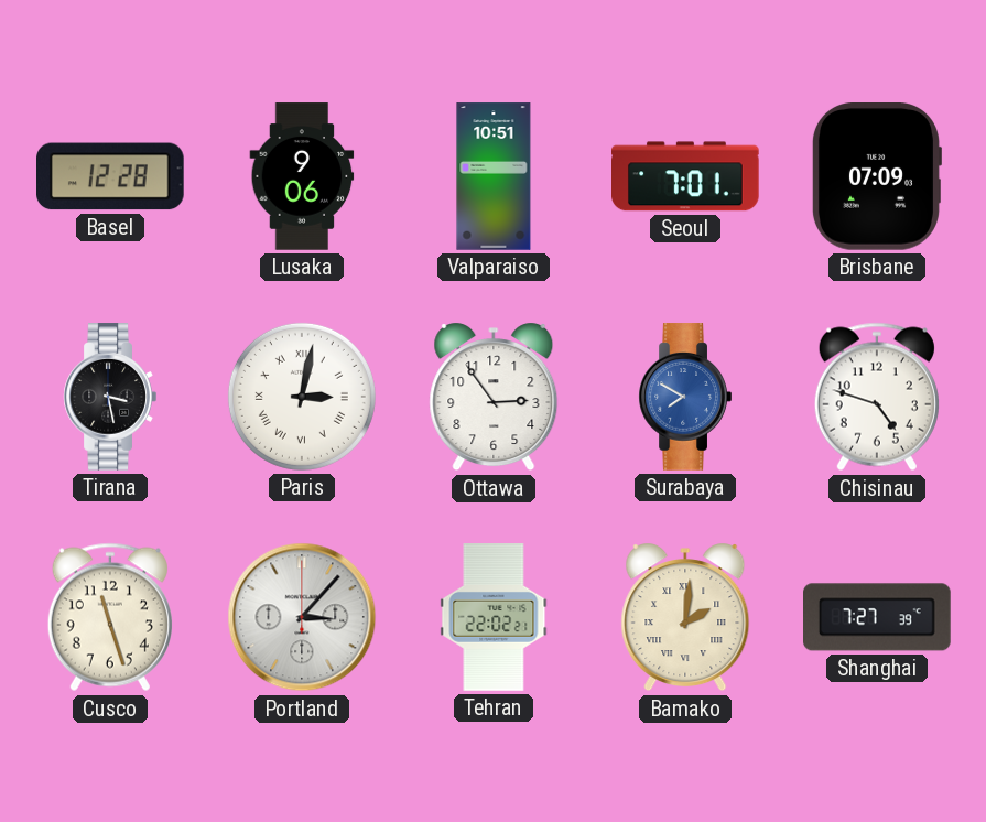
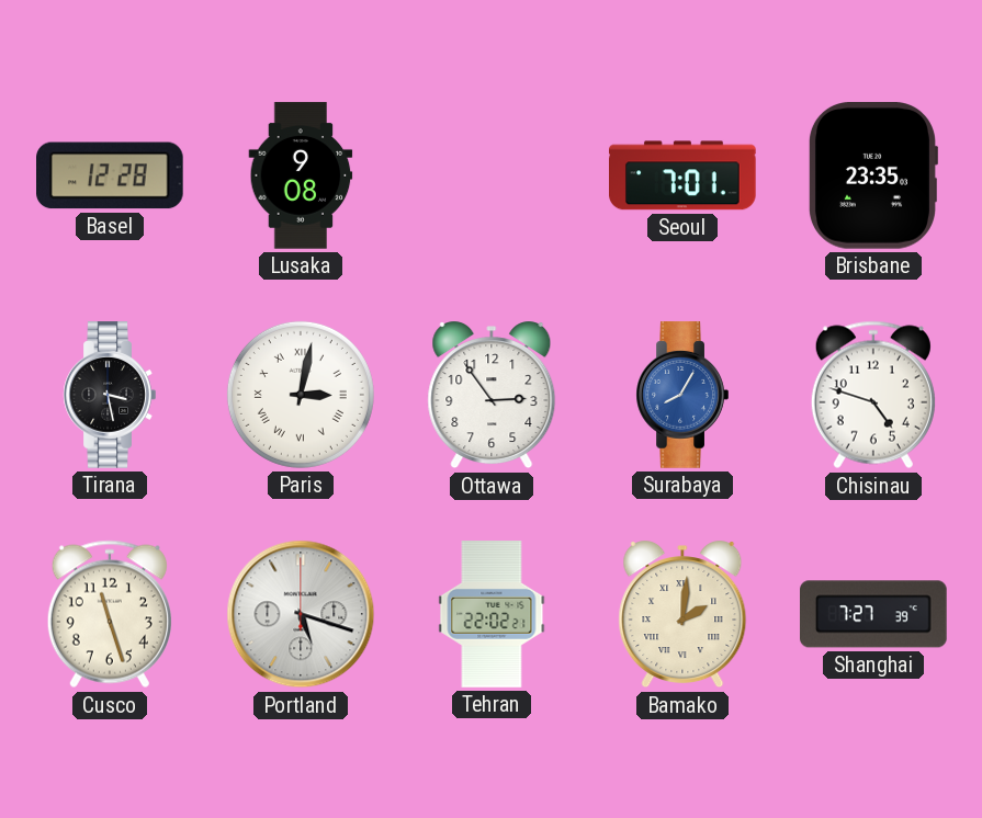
Lusaka: 9:06 -> 9:08
Valparaiso: 10:51 -> none
Brisbane: 07:09 -> 23:35
Surabaya: 7:50 -> 8:05
Portland: 3:07 -> 5:18
